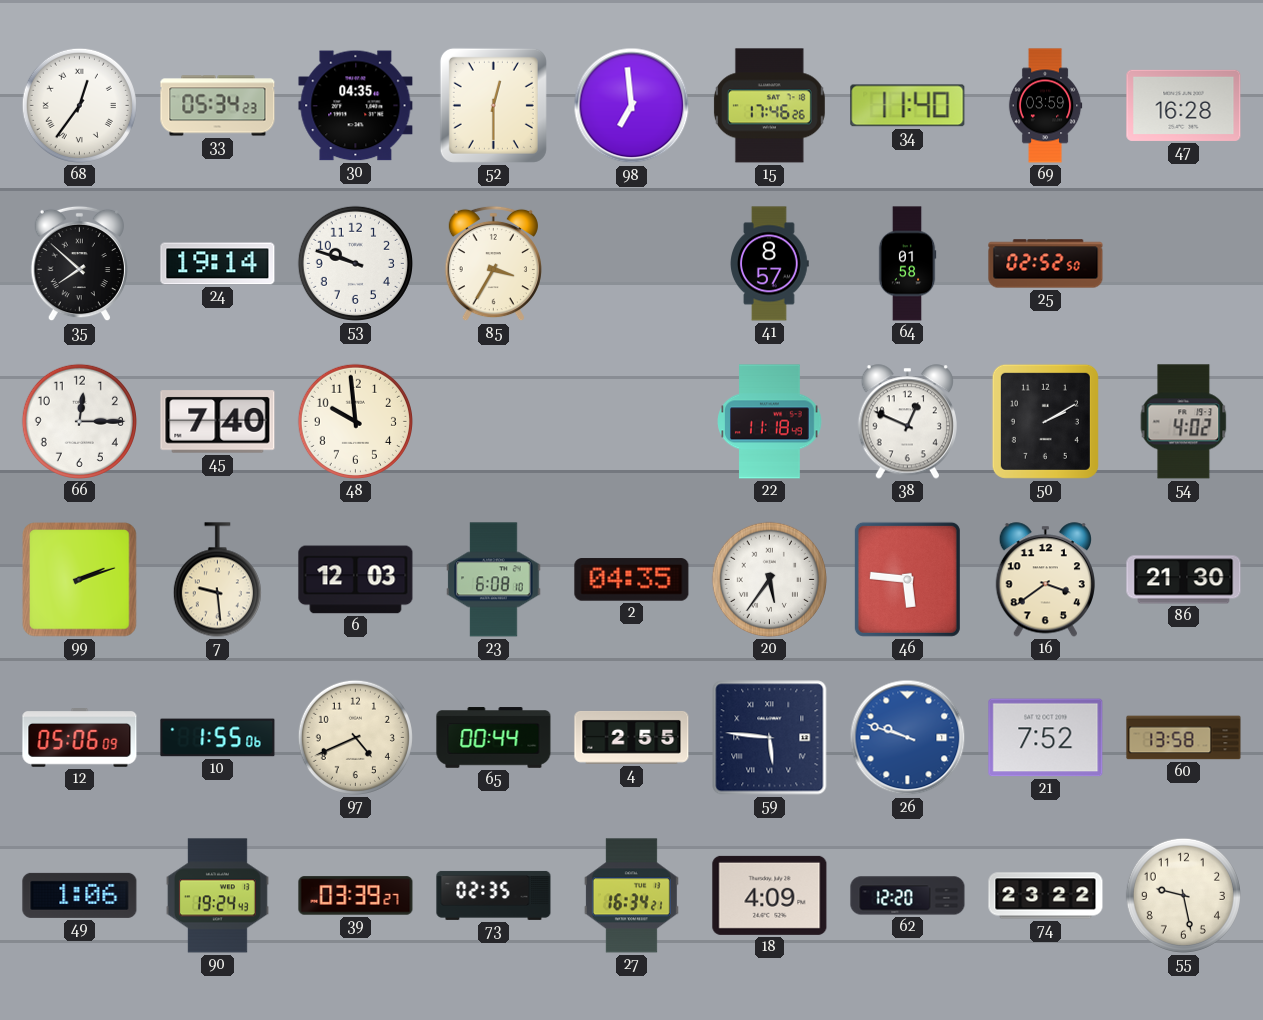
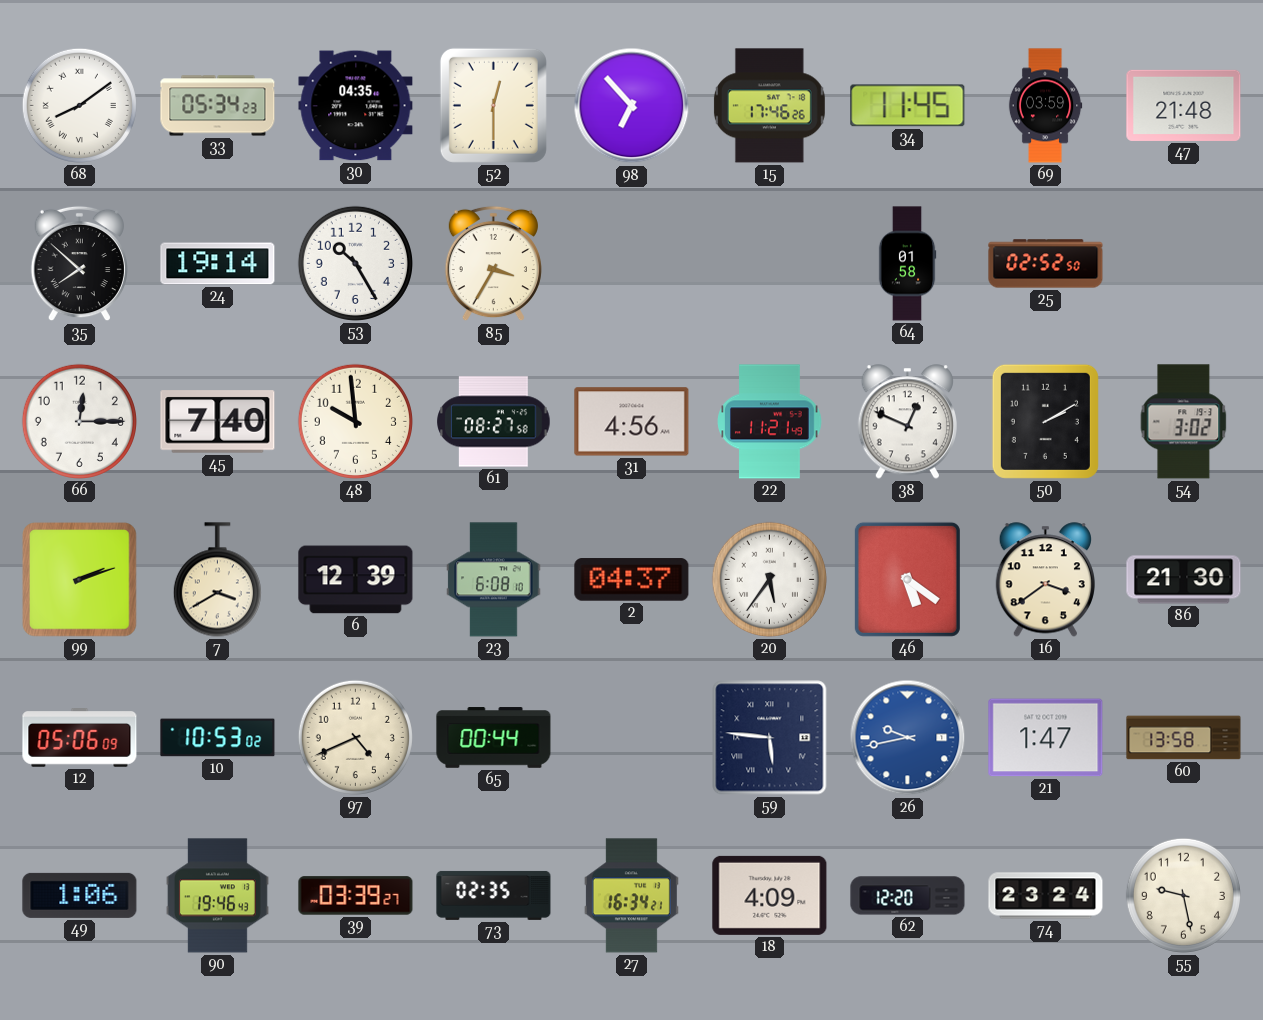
68: 12:36 -> 8:09
98: 6:59 -> 6:53
34: 11:40 -> 11:45
47: 16:28 -> 21:48
53: 9:48 -> 10:25
41: 8:57 -> none
61: none -> 08:27
31: none -> 4:56
22: 11:18 -> 11:21
54: 4:02 -> 3:02
7: 9:29 -> 3:40
6: 12:03 -> 12:39
2: 04:35 -> 04:37
46: 5:46 -> 5:21
10: 1:55 -> 10:53
4: 2:55 -> none
26: 9:48 -> 9:43
21: 7:52 -> 1:47
90: 19:24 -> 19:46
74: 23:22 -> 23:24
